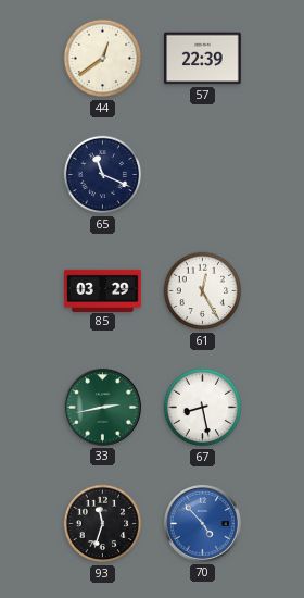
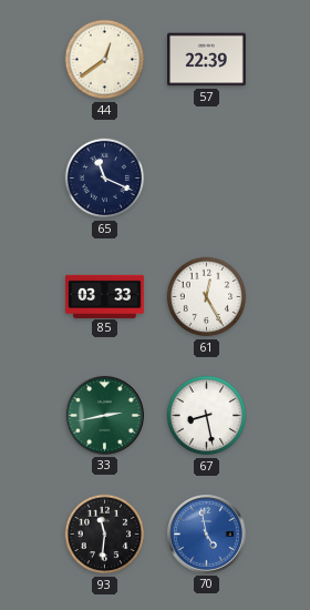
85: 03:29 -> 03:33
93: 11:33 -> 11:31
70: 4:53 -> 4:58
